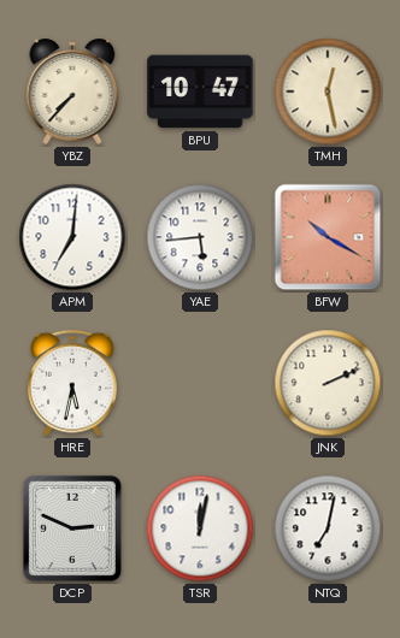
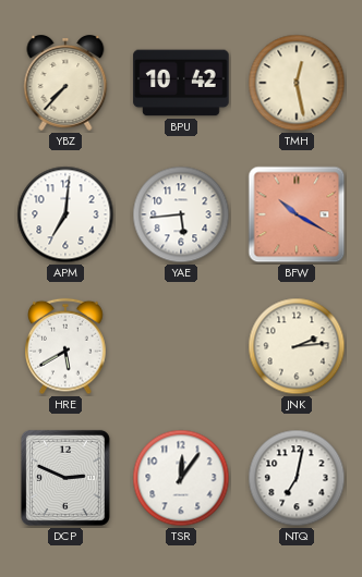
BPU: 10:47 -> 10:42
HRE: 5:32 -> 5:40
JNK: 2:11 -> 2:14
TSR: 12:02 -> 12:06
